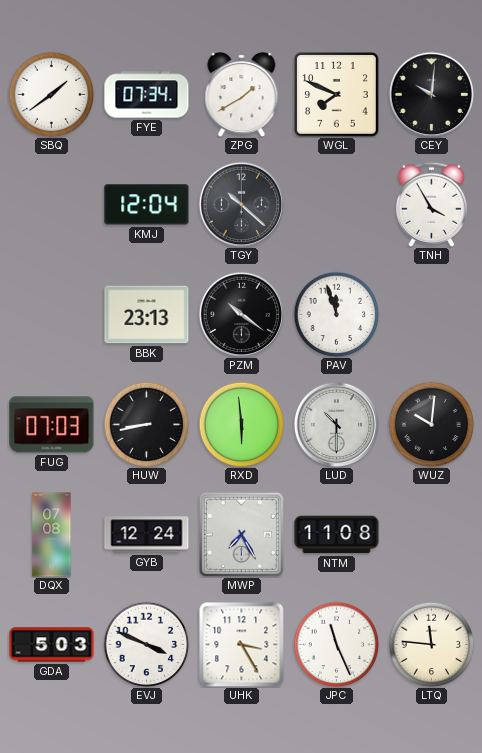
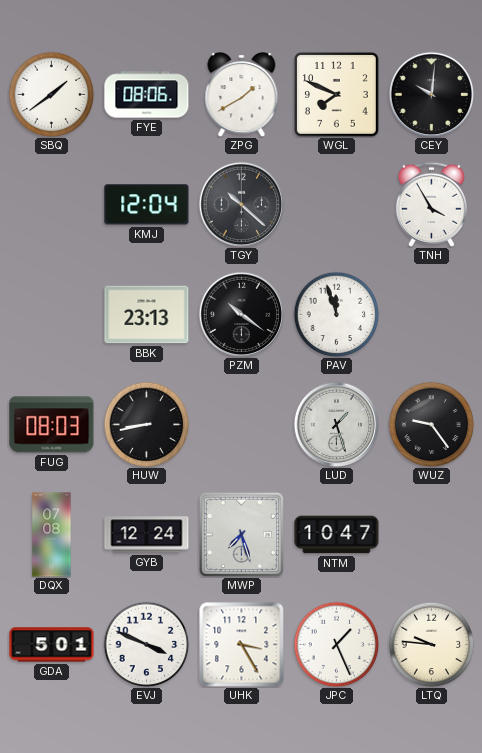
FYE: 07:34 -> 08:06
FUG: 07:03 -> 08:03
RXD: 5:59 -> none
LUD: 10:30 -> 1:27
WUZ: 10:01 -> 9:24
MWP: 7:25 -> 7:27
NTM: 11:08 -> 10:47
GDA: 5:03 -> 5:01
JPC: 11:26 -> 1:26
LTQ: 11:46 -> 9:46
